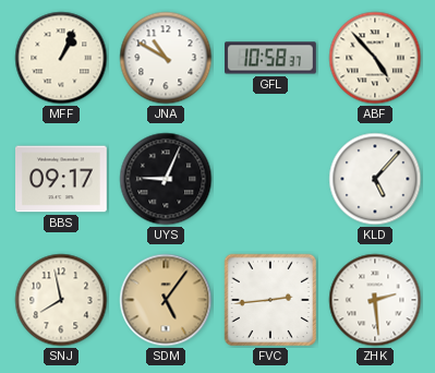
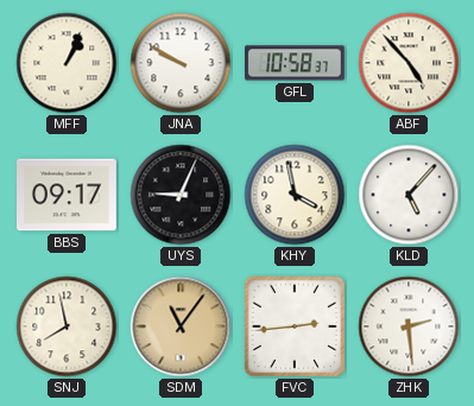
JNA: 10:50 -> 9:50
KHY: none -> 3:58
SDM: 5:06 -> 11:06
